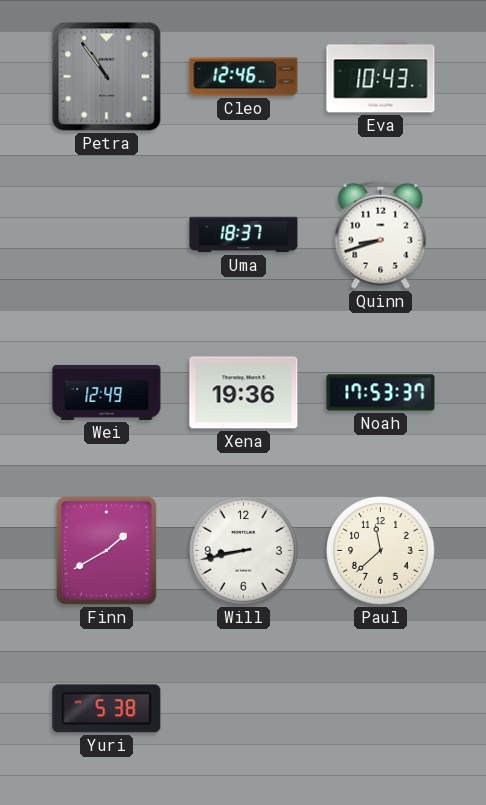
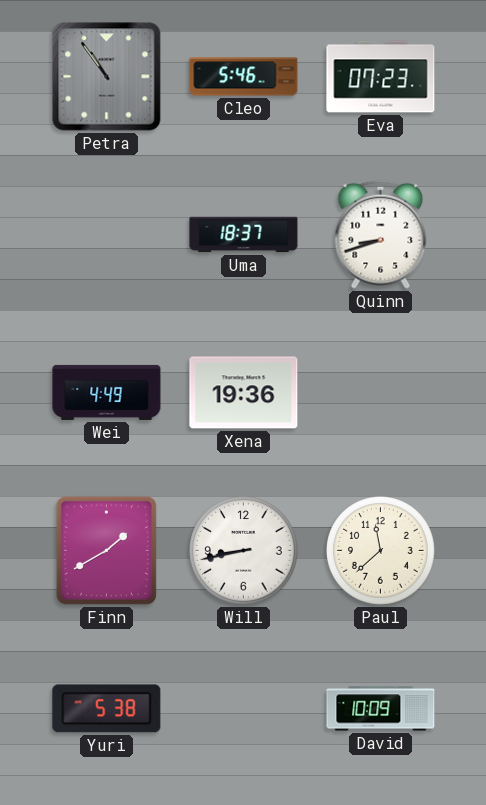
Cleo: 12:46 -> 5:46
Eva: 10:43 -> 07:23
Wei: 12:49 -> 4:49
Noah: 17:53 -> none
David: none -> 10:09
